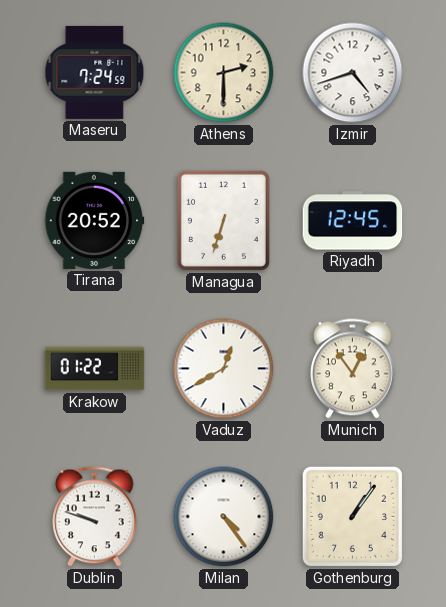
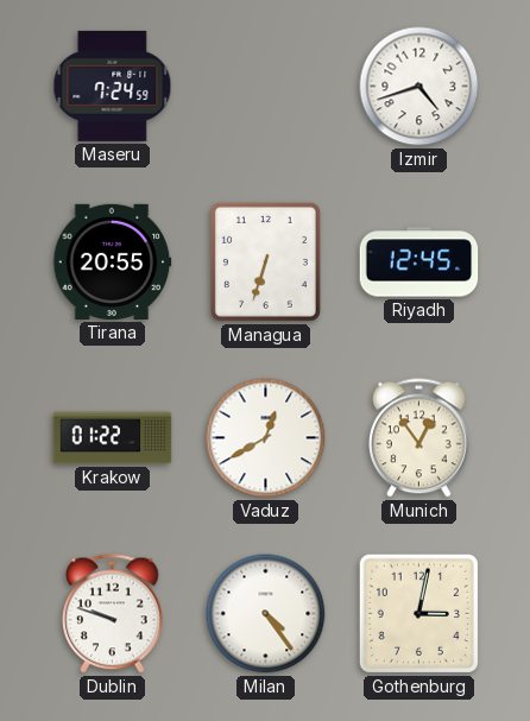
Athens: 2:30 -> none
Tirana: 20:52 -> 20:55
Gothenburg: 1:06 -> 3:02
